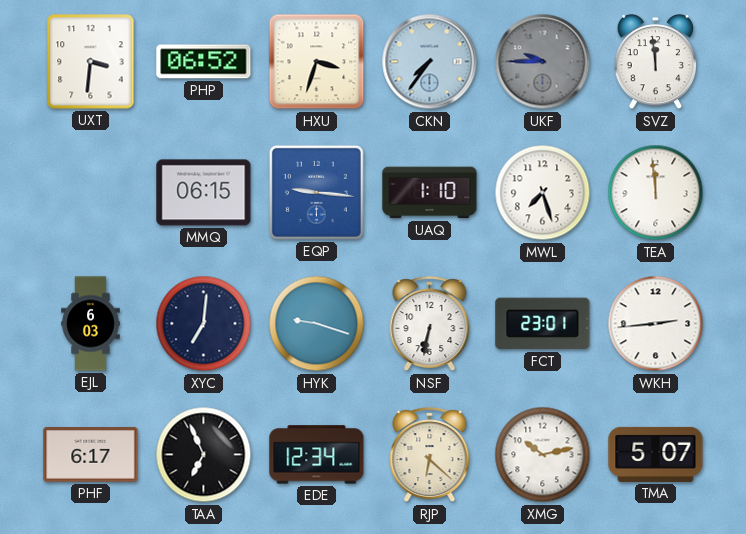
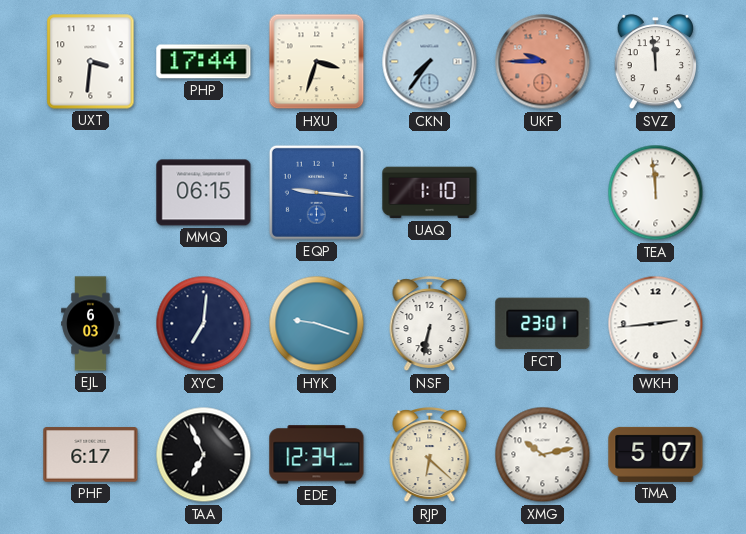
PHP: 06:52 -> 17:44
UKF dial: grey -> salmon
MWL: 7:27 -> none
